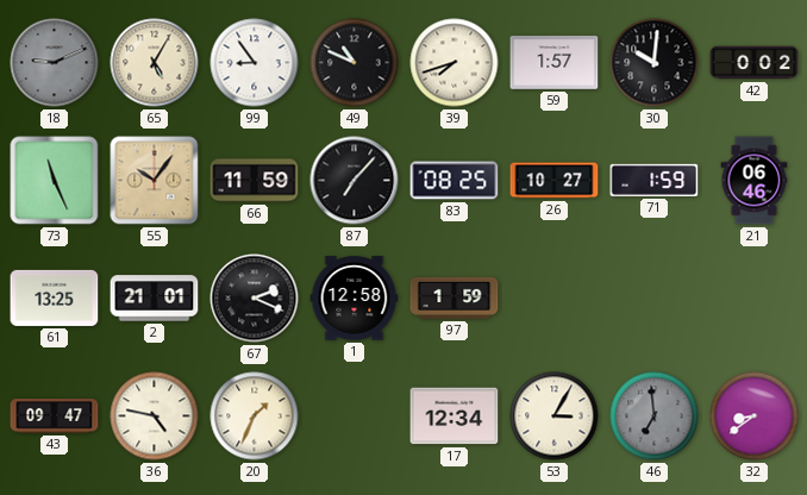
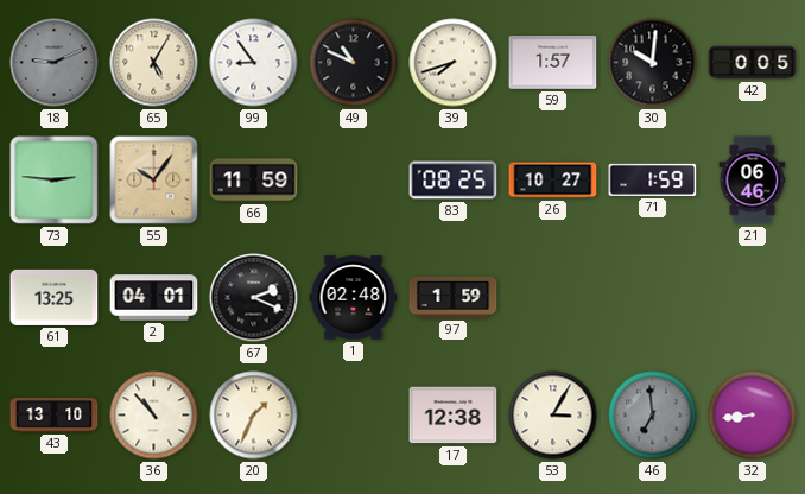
42: 0:02 -> 0:05
73: 11:26 -> 2:46
87: 7:07 -> none
2: 21:01 -> 04:01
1: 12:58 -> 02:48
43: 09:47 -> 13:10
36: 4:47 -> 10:53
17: 12:34 -> 12:38
32: 8:39 -> 8:44
